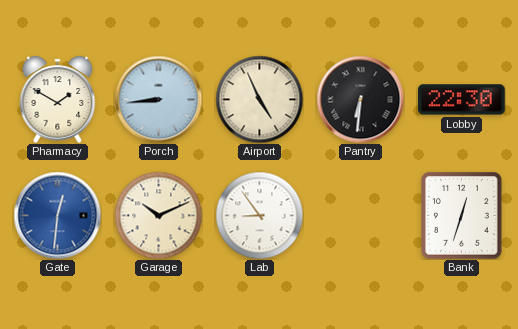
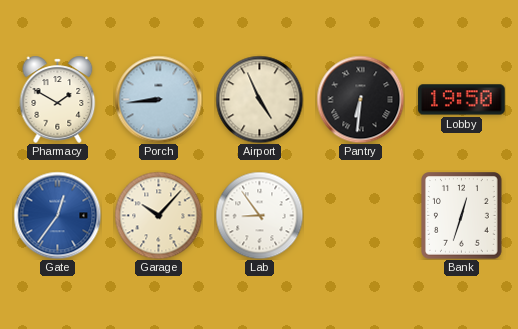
Lobby: 22:30 -> 19:50
Gate: 12:31 -> 12:36
Garage: 10:11 -> 10:07
